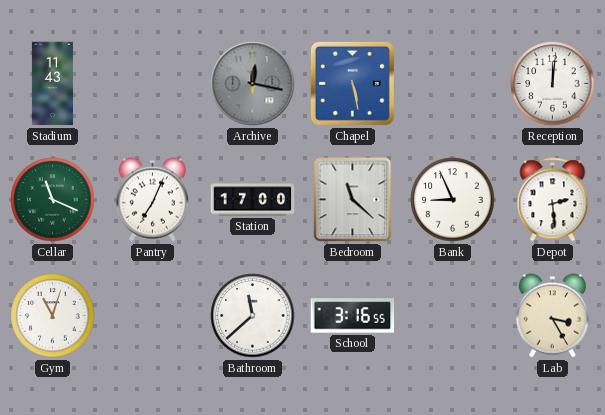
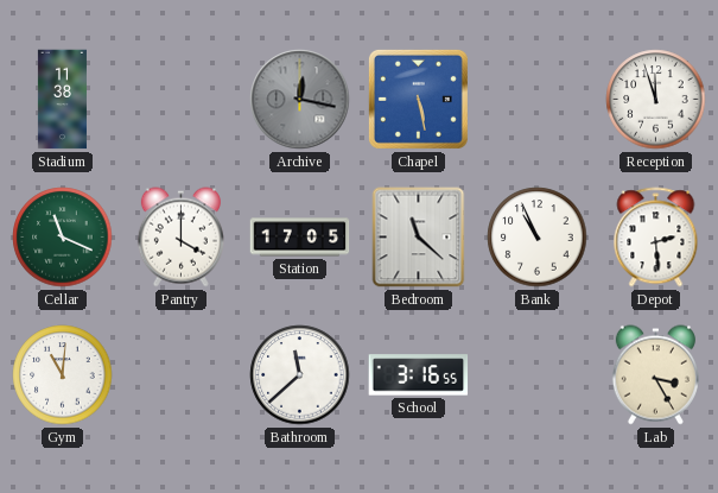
Stadium: 11:43 -> 11:38
Reception: 12:01 -> 11:57
Pantry: 7:04 -> 4:00
Station: 17:00 -> 17:05
Bank: 8:56 -> 10:56
Gym: 11:03 -> 11:01
